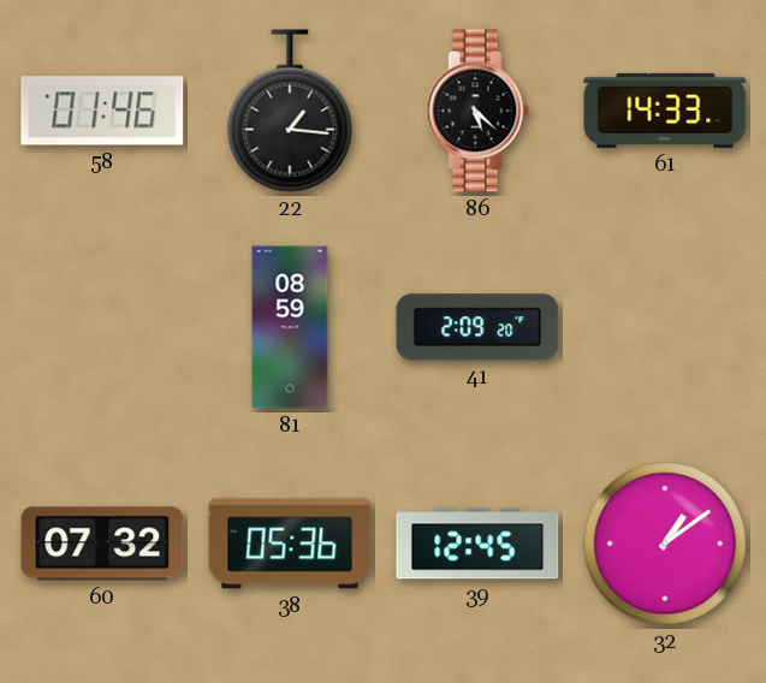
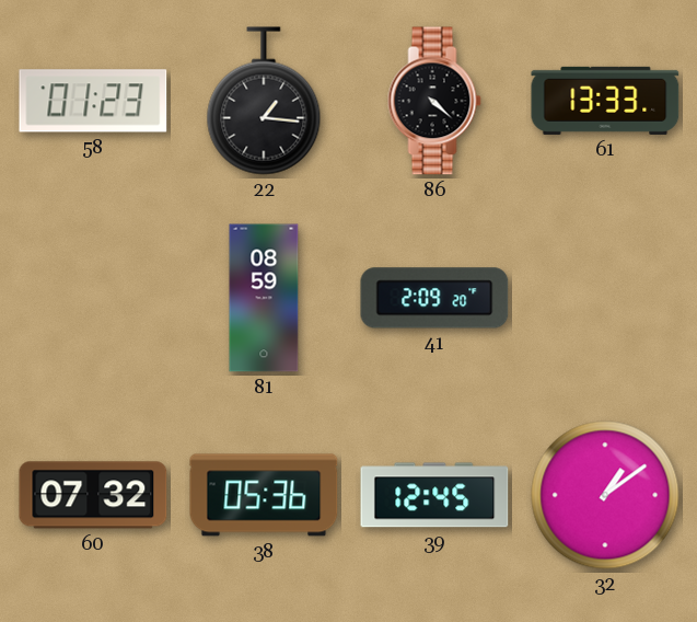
58: 01:46 -> 01:23
86: 5:22 -> 4:22
61: 14:33 -> 13:33
